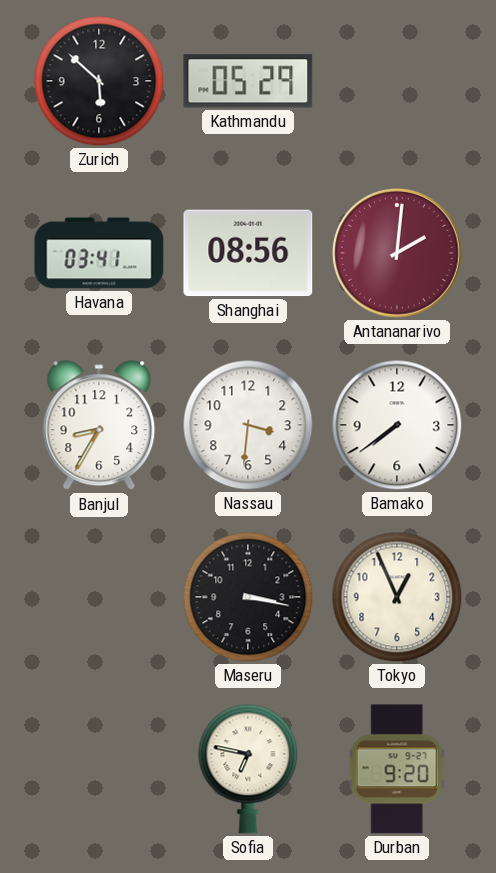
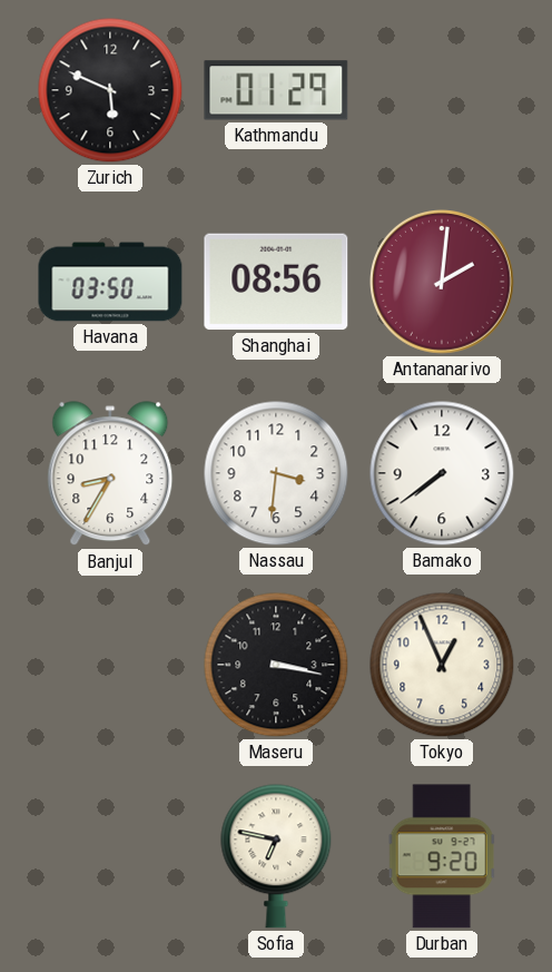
Zurich: 5:52 -> 5:49
Kathmandu: 05:29 -> 01:29
Havana: 03:41 -> 03:50
